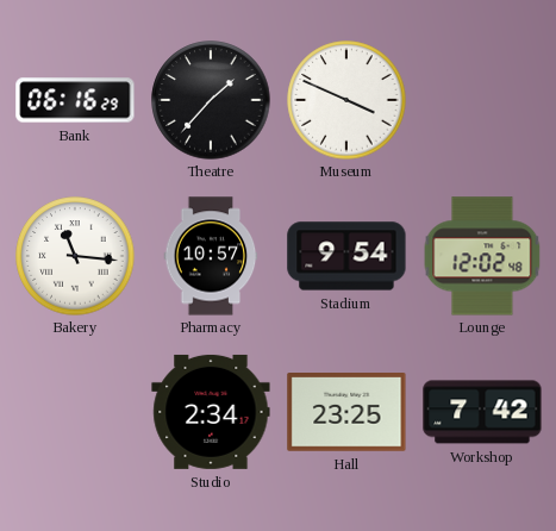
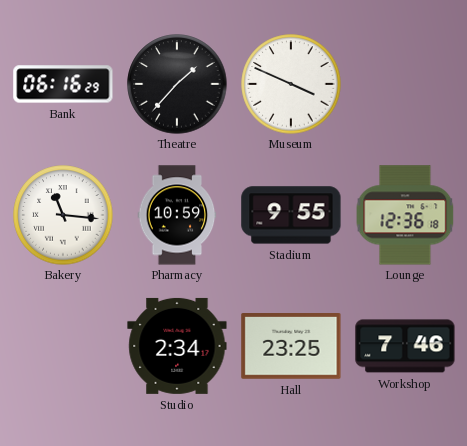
Pharmacy: 10:57 -> 10:59
Stadium: 9:54 -> 9:55
Lounge: 12:02 -> 12:36
Workshop: 7:42 -> 7:46
